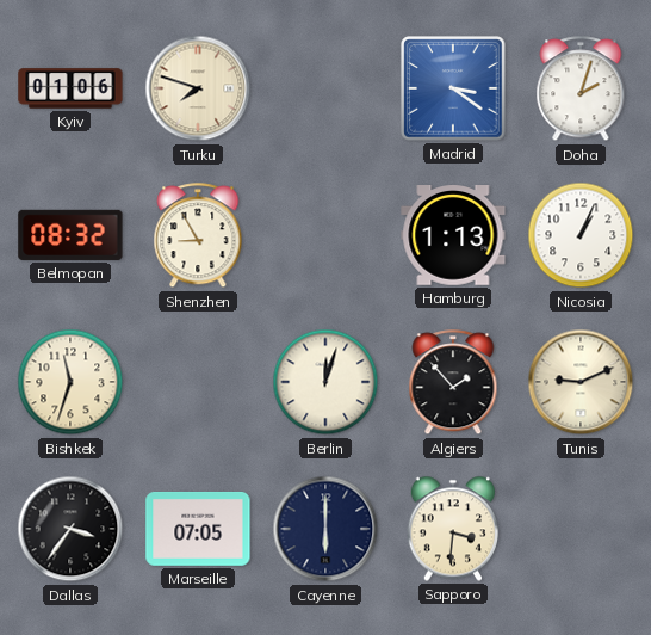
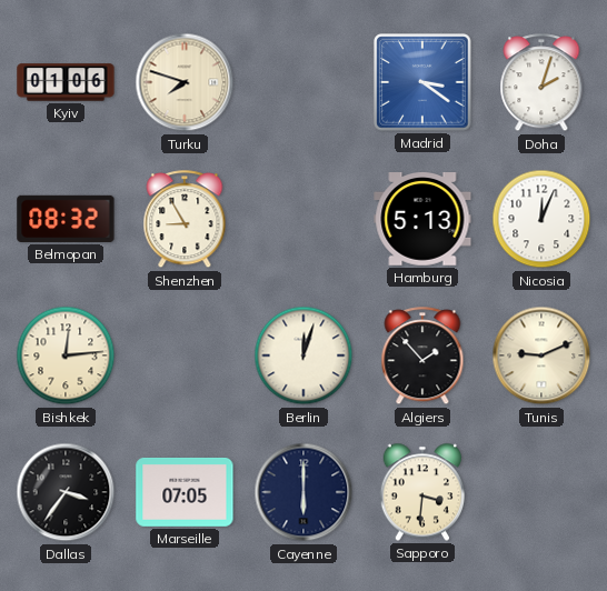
Hamburg: 1:13 -> 5:13
Nicosia: 1:04 -> 12:04
Bishkek: 11:33 -> 12:14
